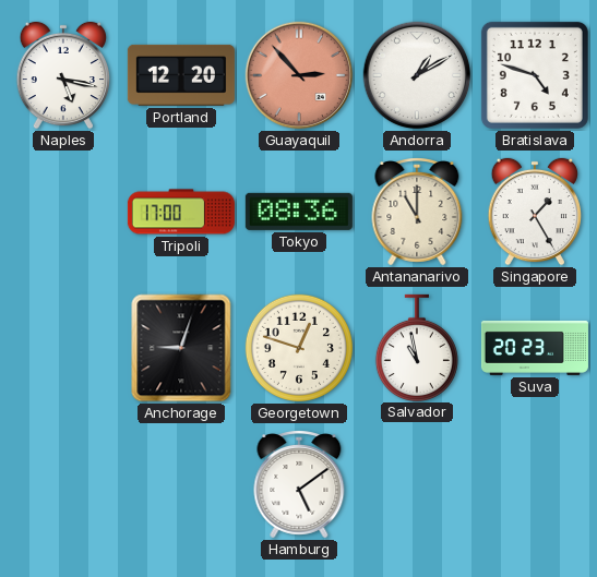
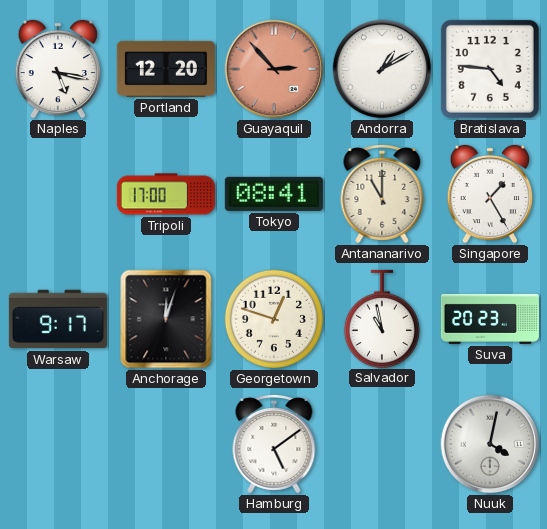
Bratislava: 4:48 -> 4:46
Tokyo: 08:36 -> 08:41
Warsaw: none -> 9:17
Anchorage: 9:03 -> 12:03
Nuuk: none -> 4:02
